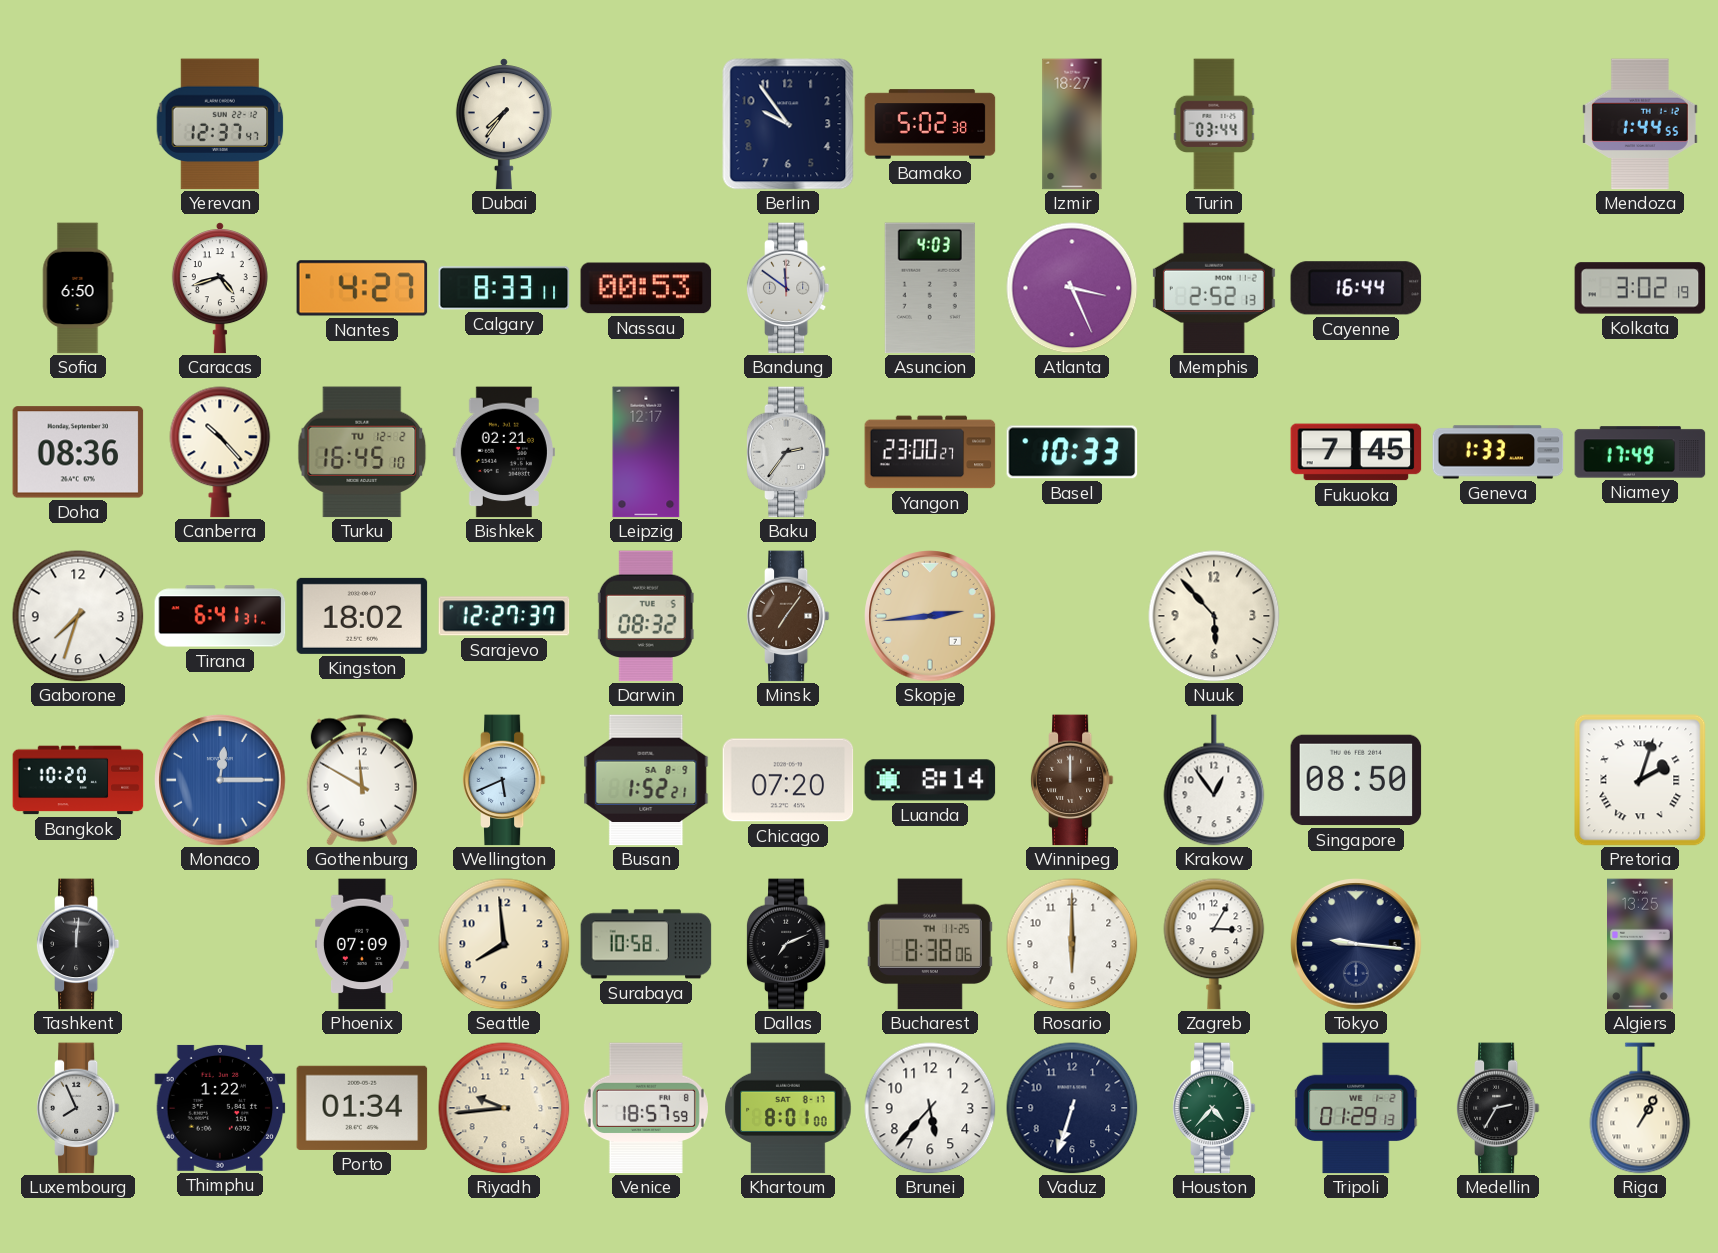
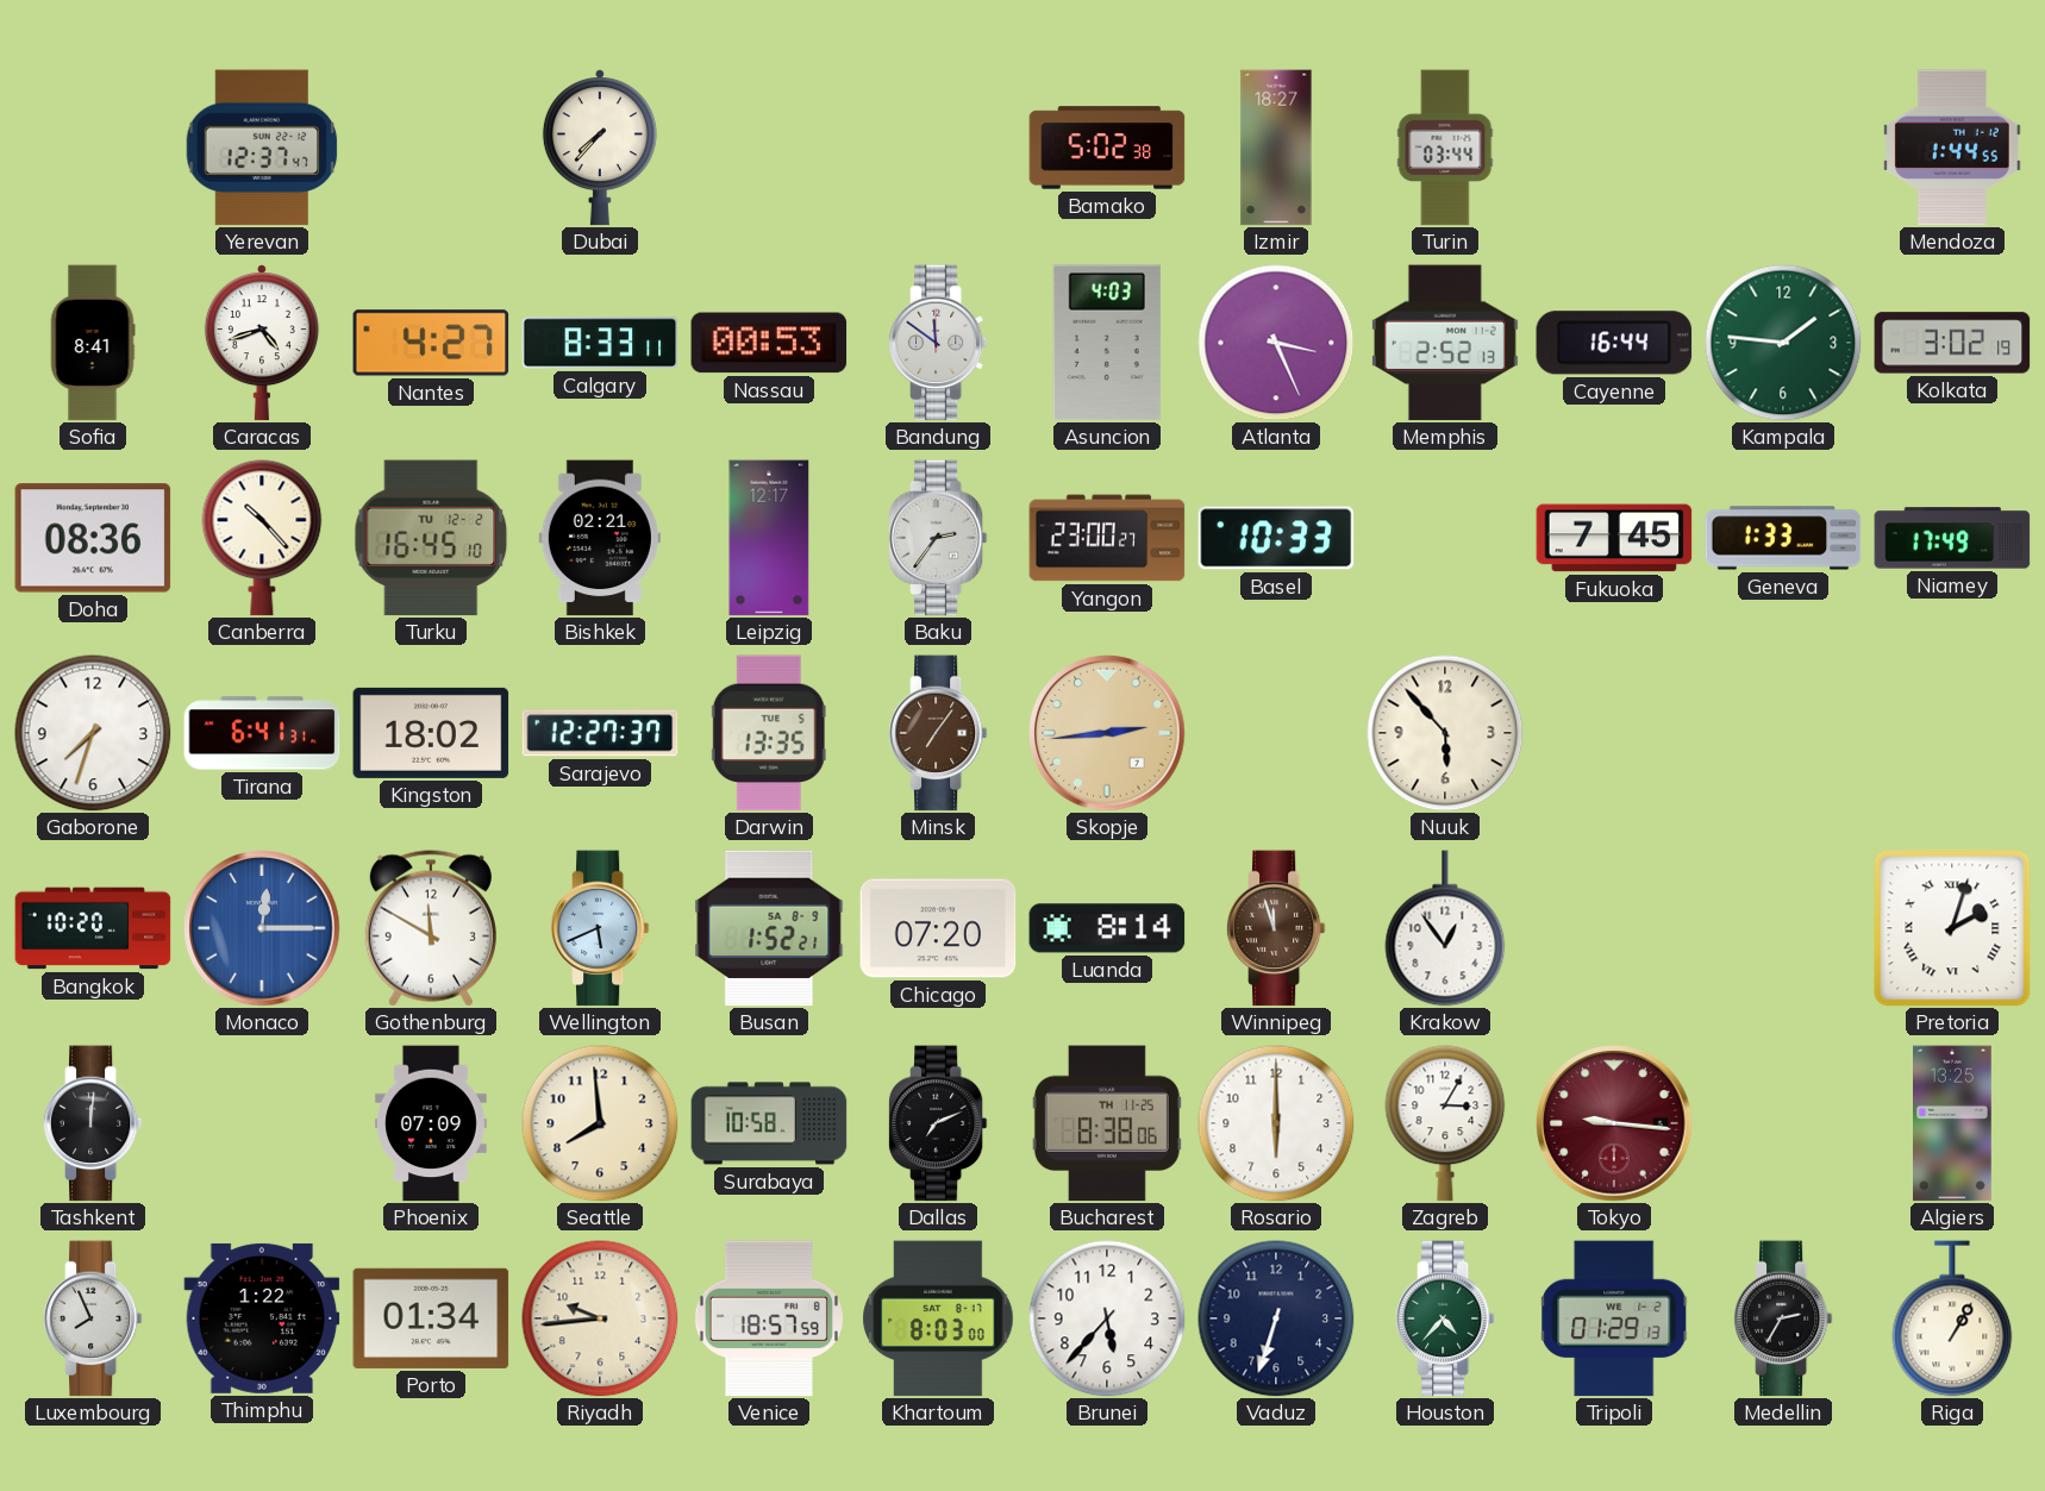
Dubai: 7:36 -> 7:37
Berlin: 9:54 -> none
Sofia: 6:50 -> 8:41
Kampala: none -> 1:46
Darwin: 08:32 -> 13:35
Winnipeg: 12:00 -> 11:57
Singapore: 08:50 -> none
Tokyo dial: navy -> burgundy
Khartoum: 8:01 -> 8:03
